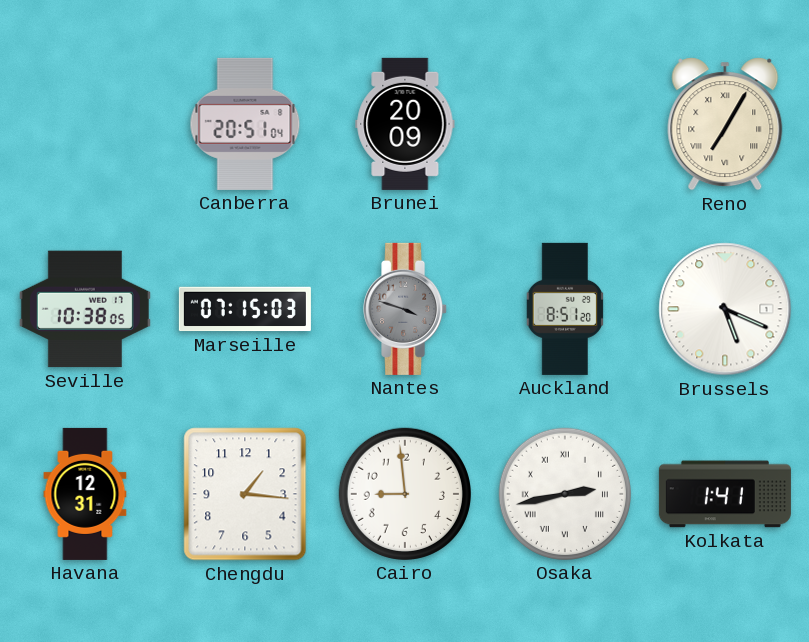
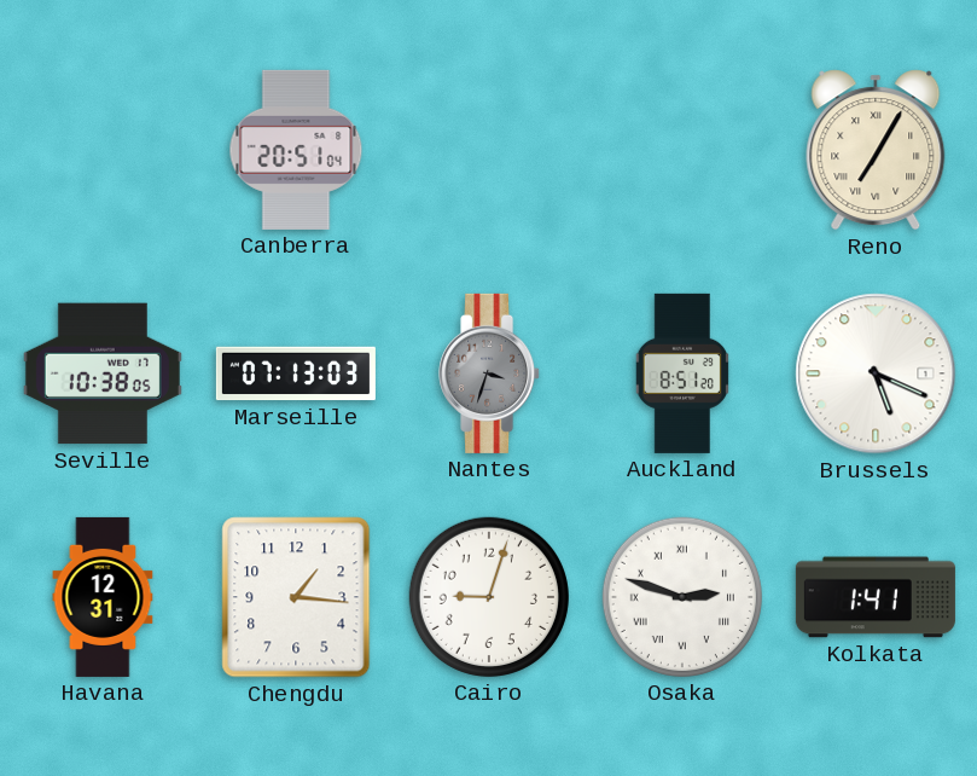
Brunei: 20:09 -> none
Marseille: 07:15 -> 07:13
Nantes: 3:48 -> 3:33
Cairo: 8:59 -> 9:03
Osaka: 2:43 -> 2:48
